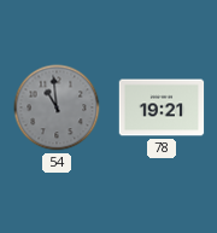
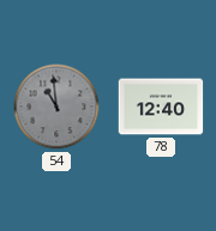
78: 19:21 -> 12:40
